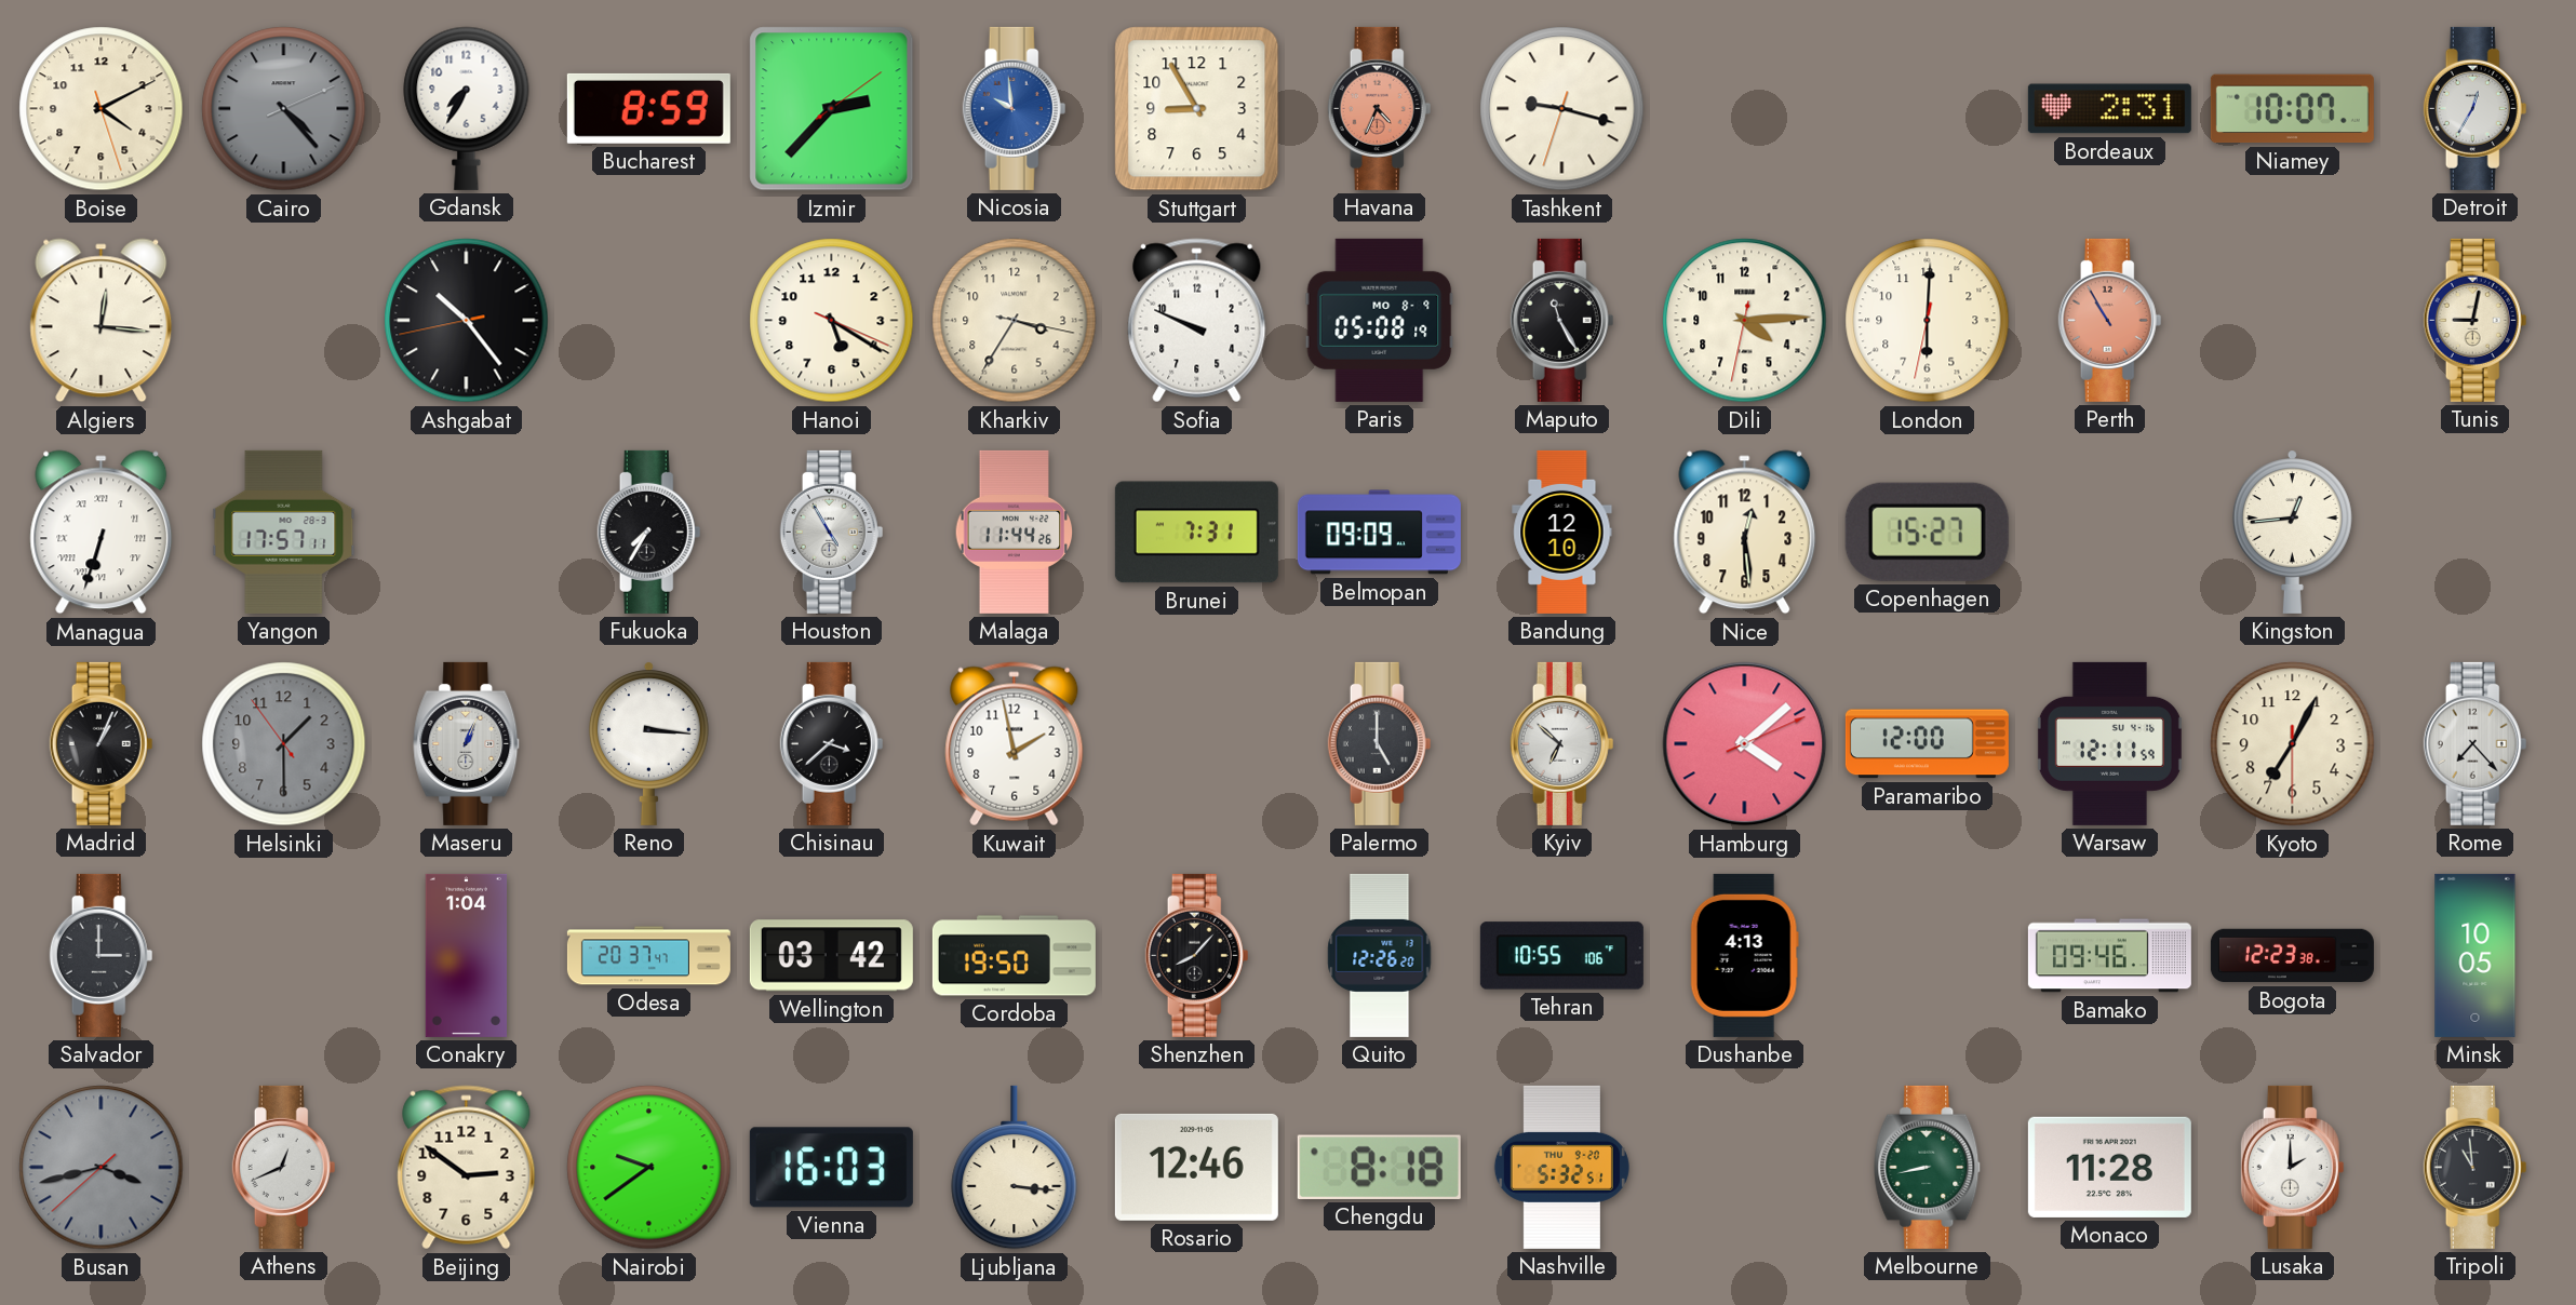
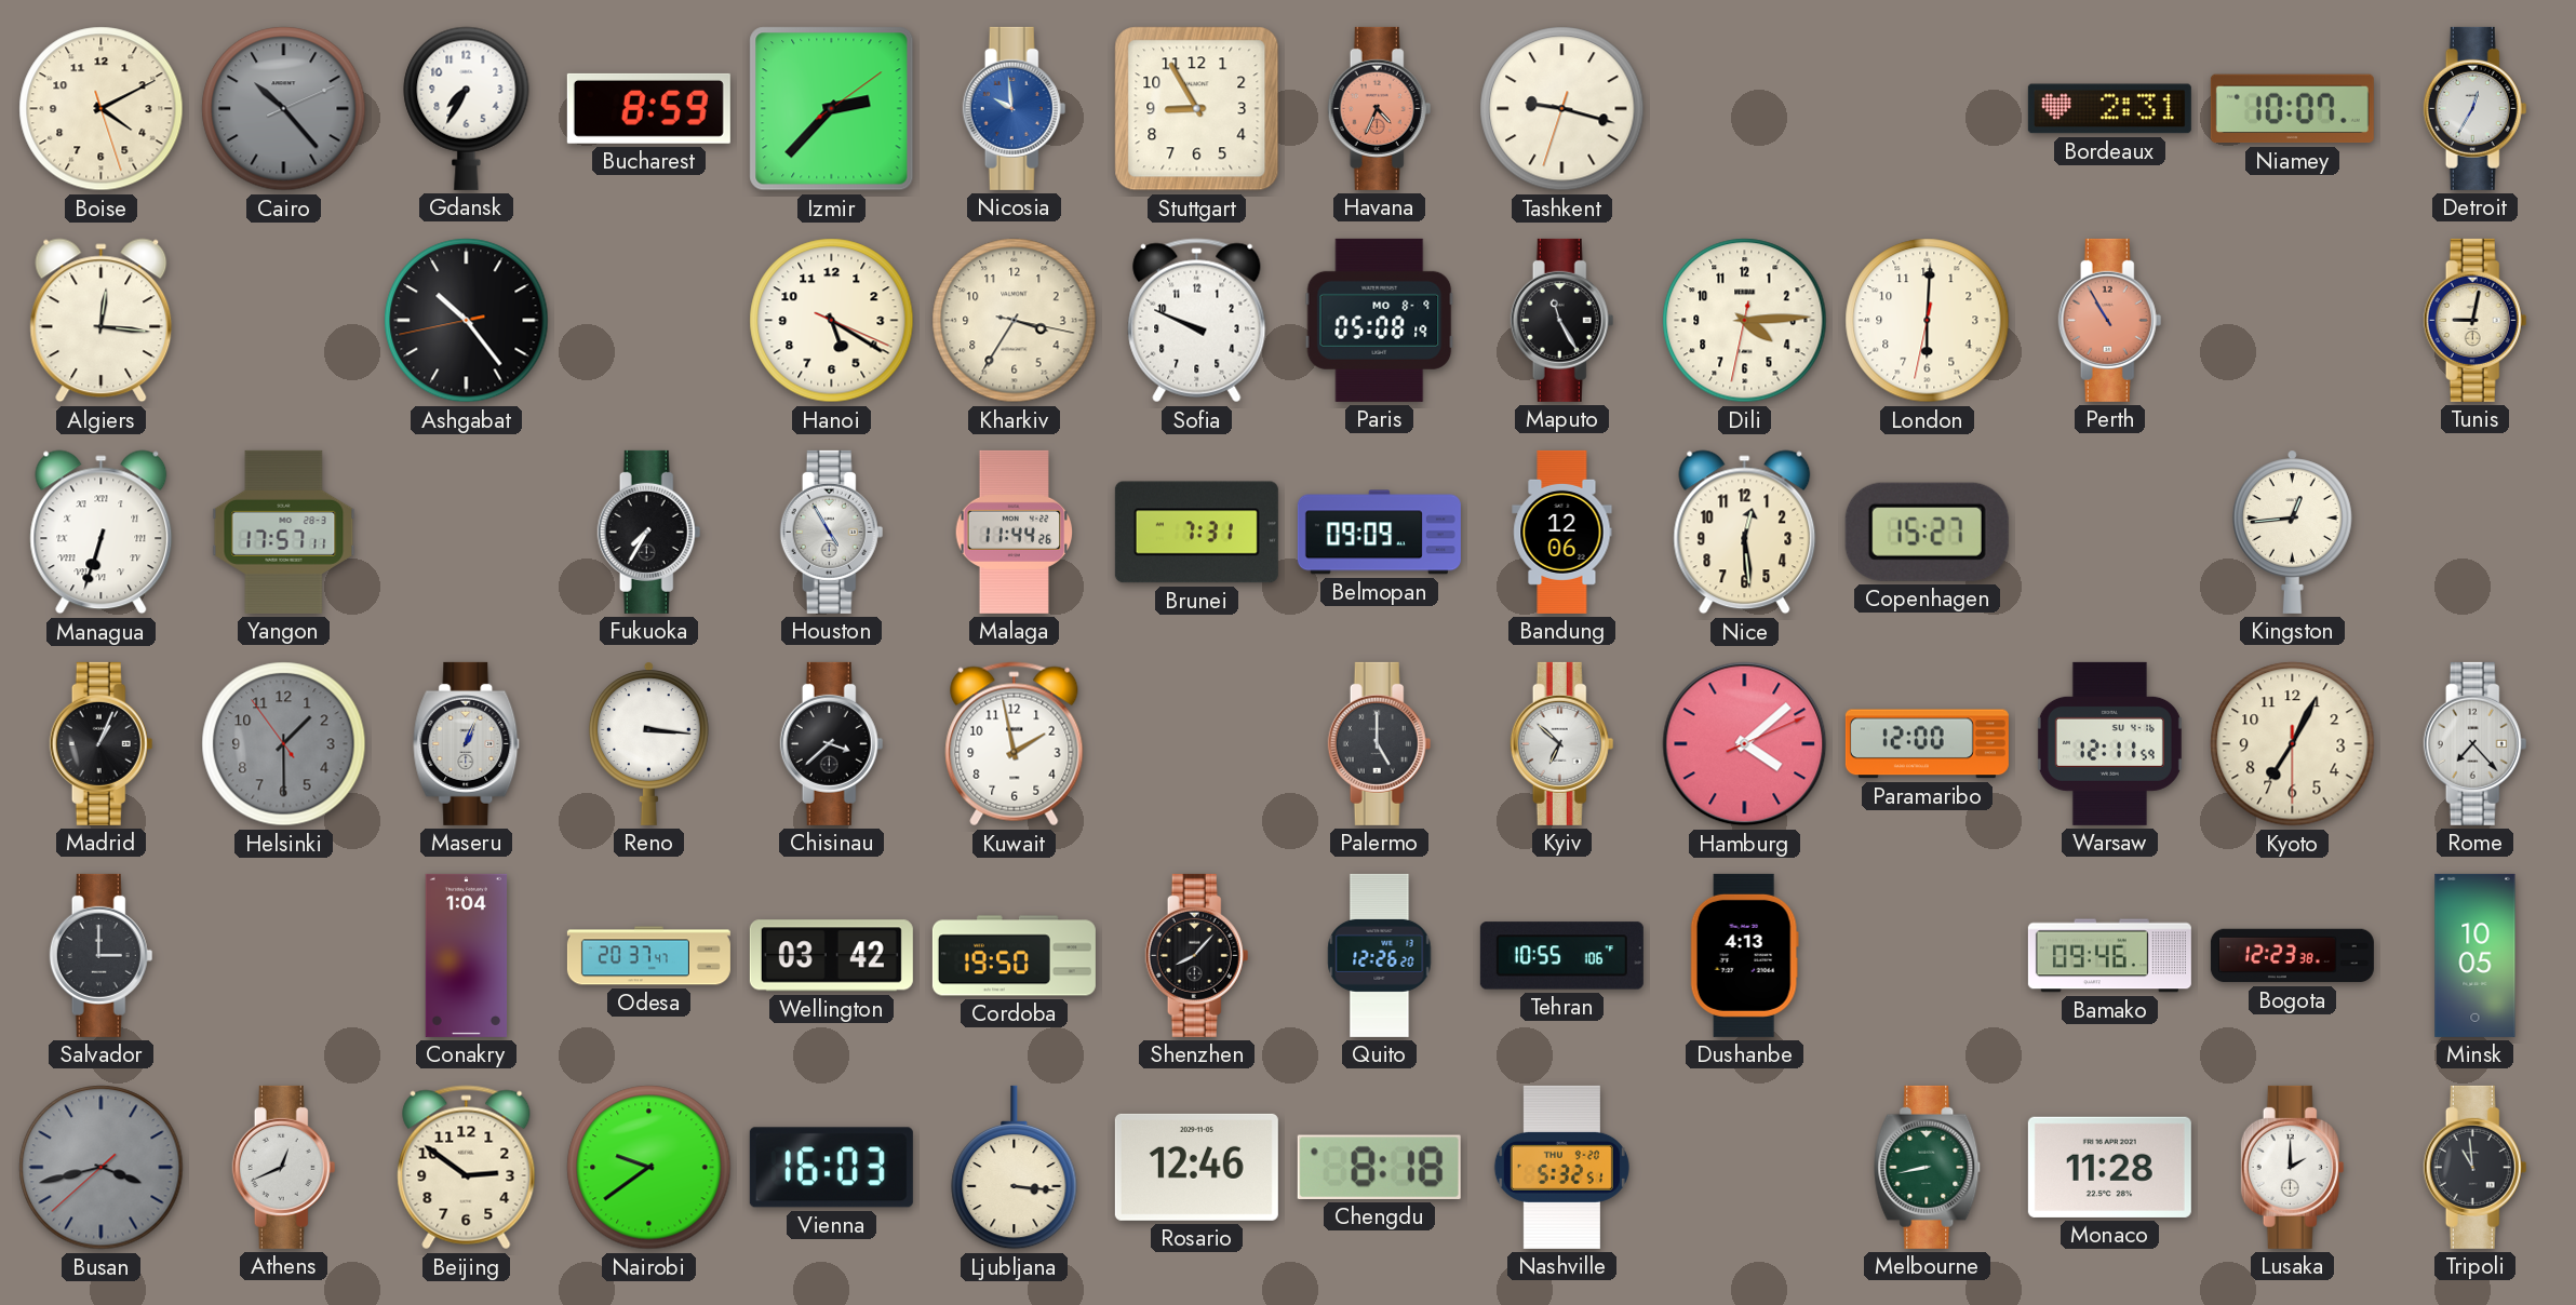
Cairo: 4:23 -> 10:23
Bandung: 12:10 -> 12:06
